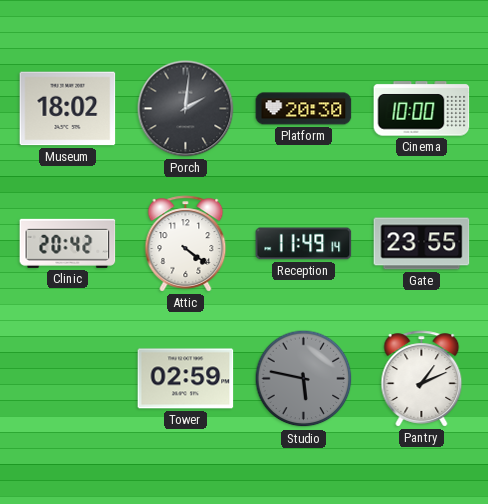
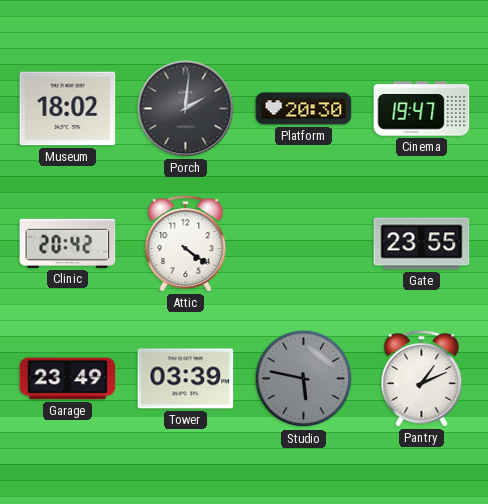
Cinema: 10:00 -> 19:47
Reception: 11:49 -> none
Garage: none -> 23:49
Tower: 02:59 -> 03:39
